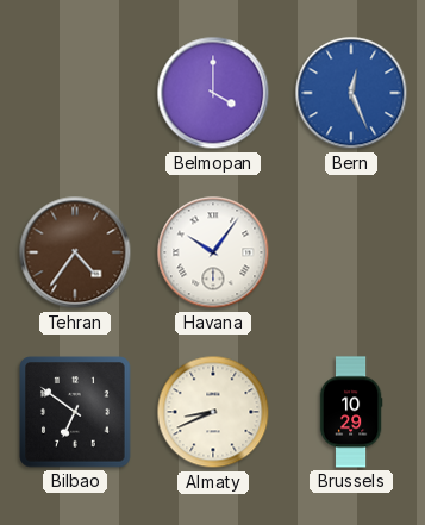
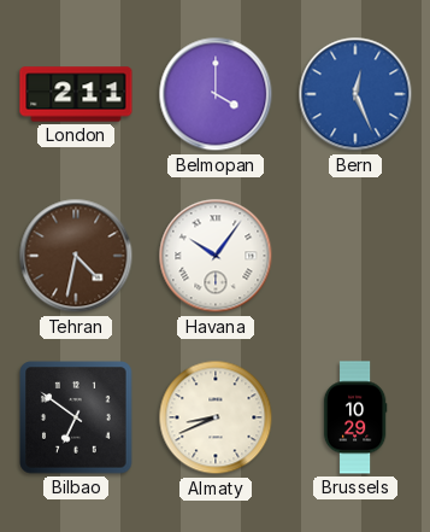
London: none -> 2:11
Tehran: 4:36 -> 4:32
